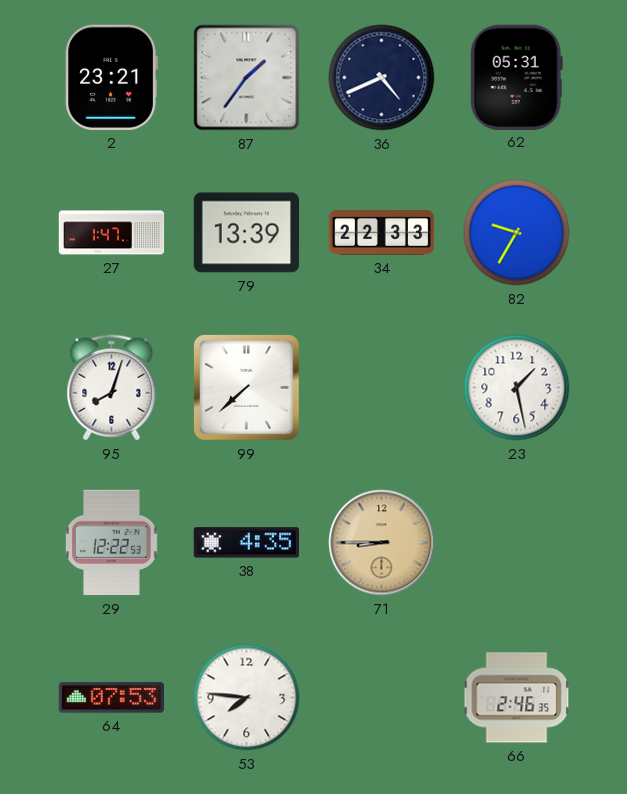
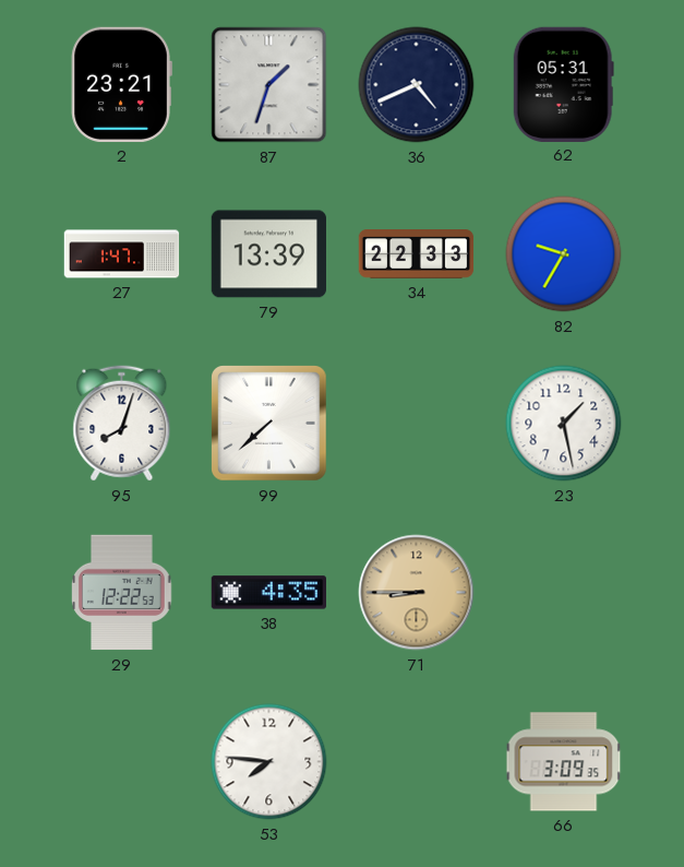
87: 1:36 -> 1:33
64: 07:53 -> none
66: 2:46 -> 3:09
